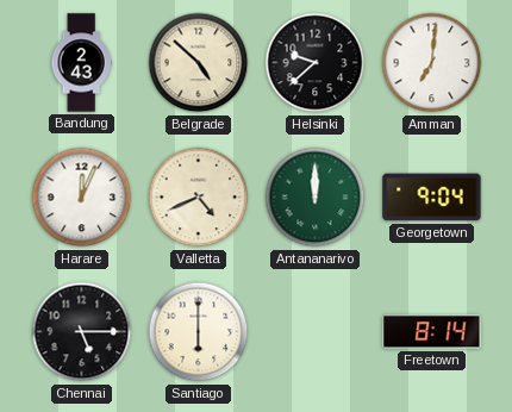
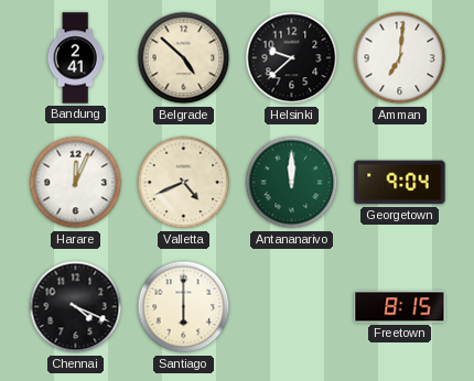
Bandung: 2:43 -> 2:41
Chennai: 5:15 -> 4:19
Freetown: 8:14 -> 8:15
